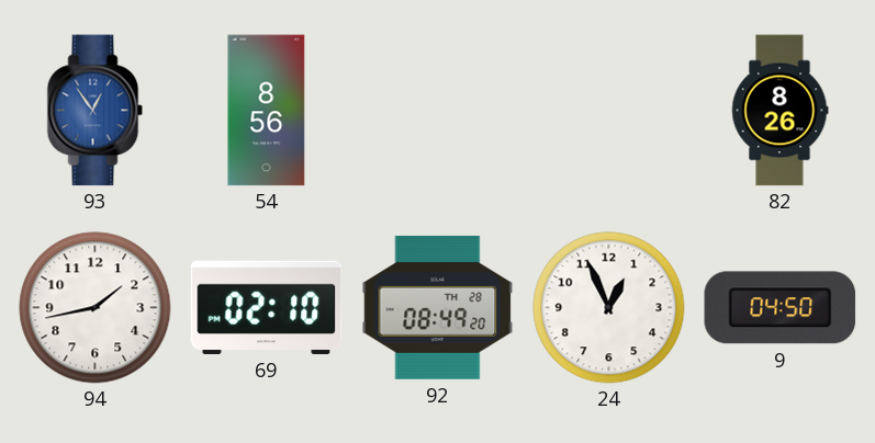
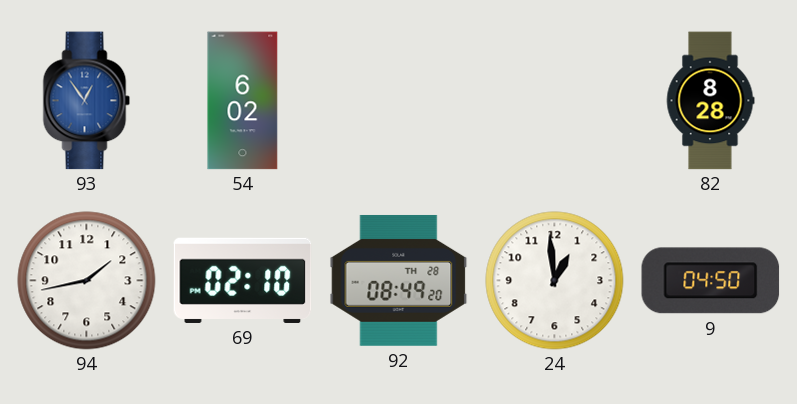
54: 8:56 -> 6:02
82: 8:26 -> 8:28
24: 12:56 -> 12:59
